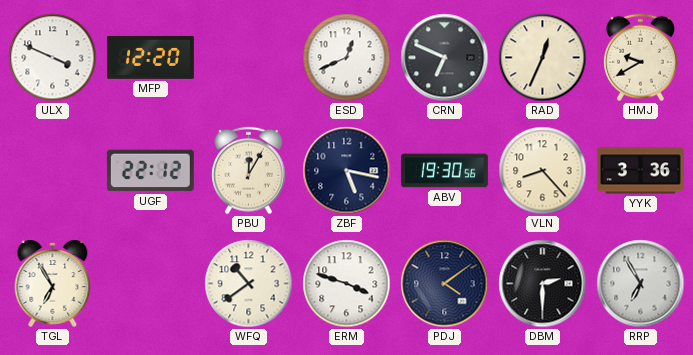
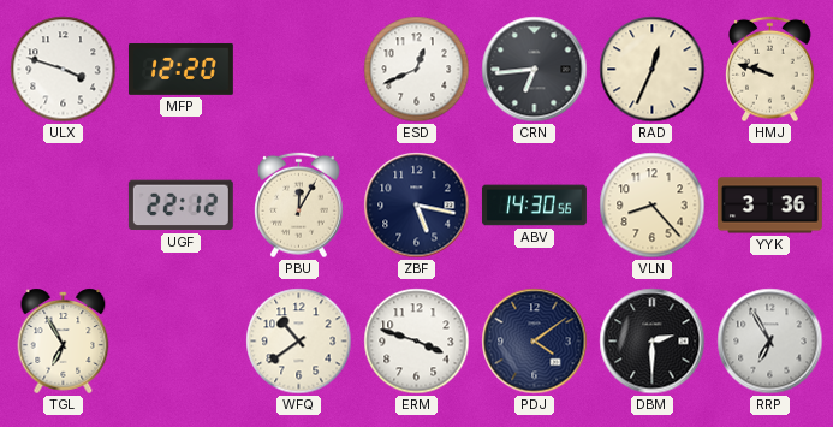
ULX: 3:49 -> 3:48
CRN: 6:49 -> 6:44
HMJ: 9:40 -> 9:48
ABV: 19:30 -> 14:30
